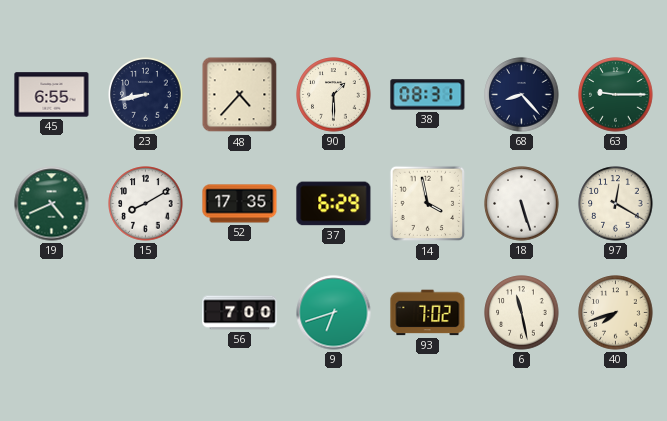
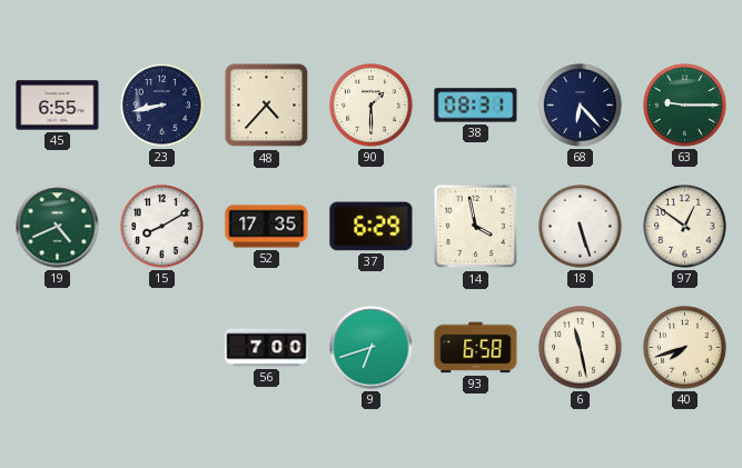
68: 8:23 -> 6:23
97: 12:20 -> 12:51
93: 7:02 -> 6:58
